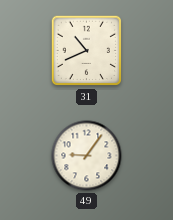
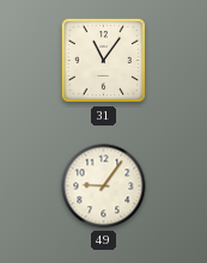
31: 10:41 -> 11:06
